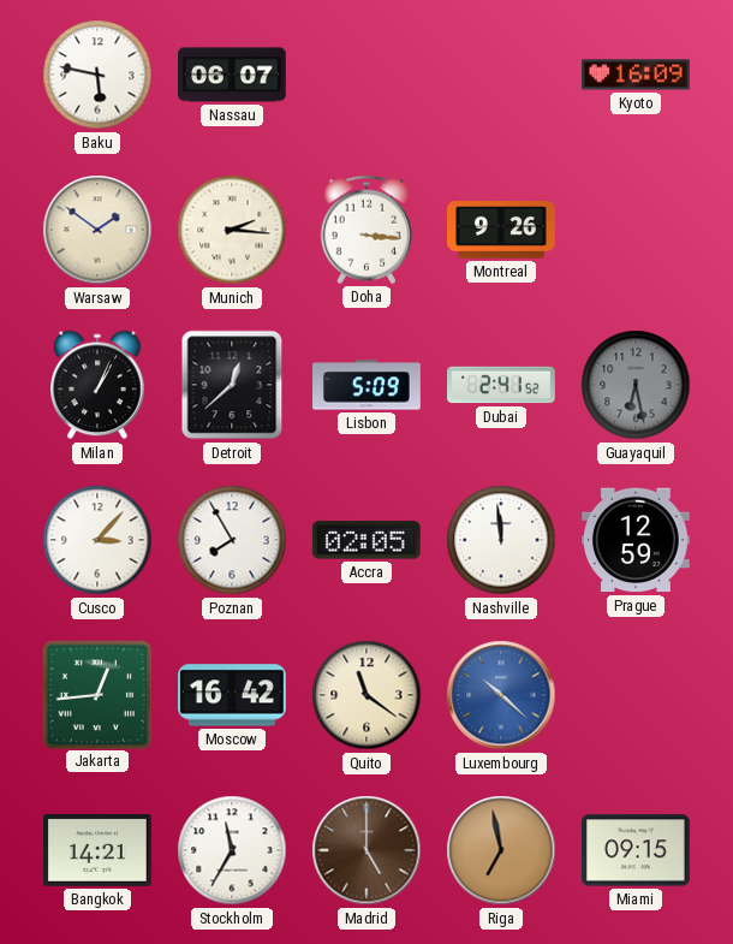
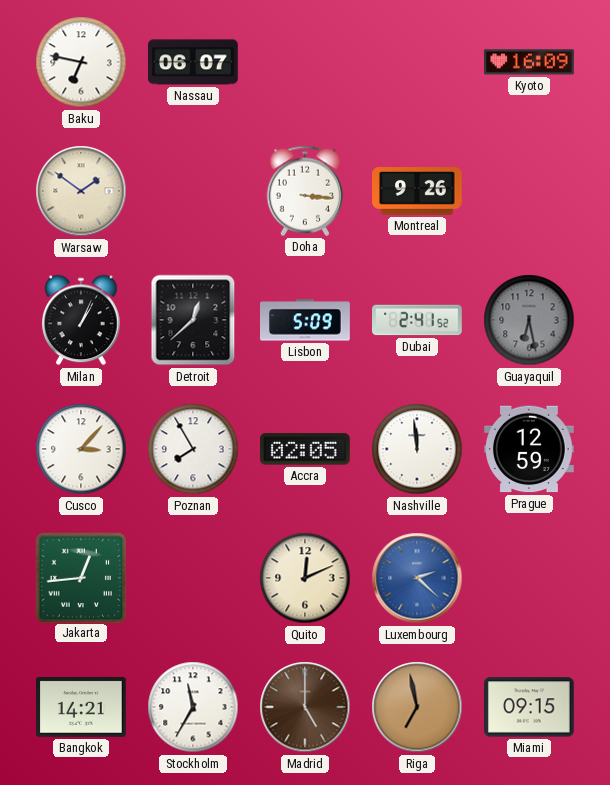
Baku: 5:47 -> 6:47
Munich: 2:16 -> none
Moscow: 16:42 -> none
Quito: 11:21 -> 12:11
Luxembourg: 10:22 -> 2:22
